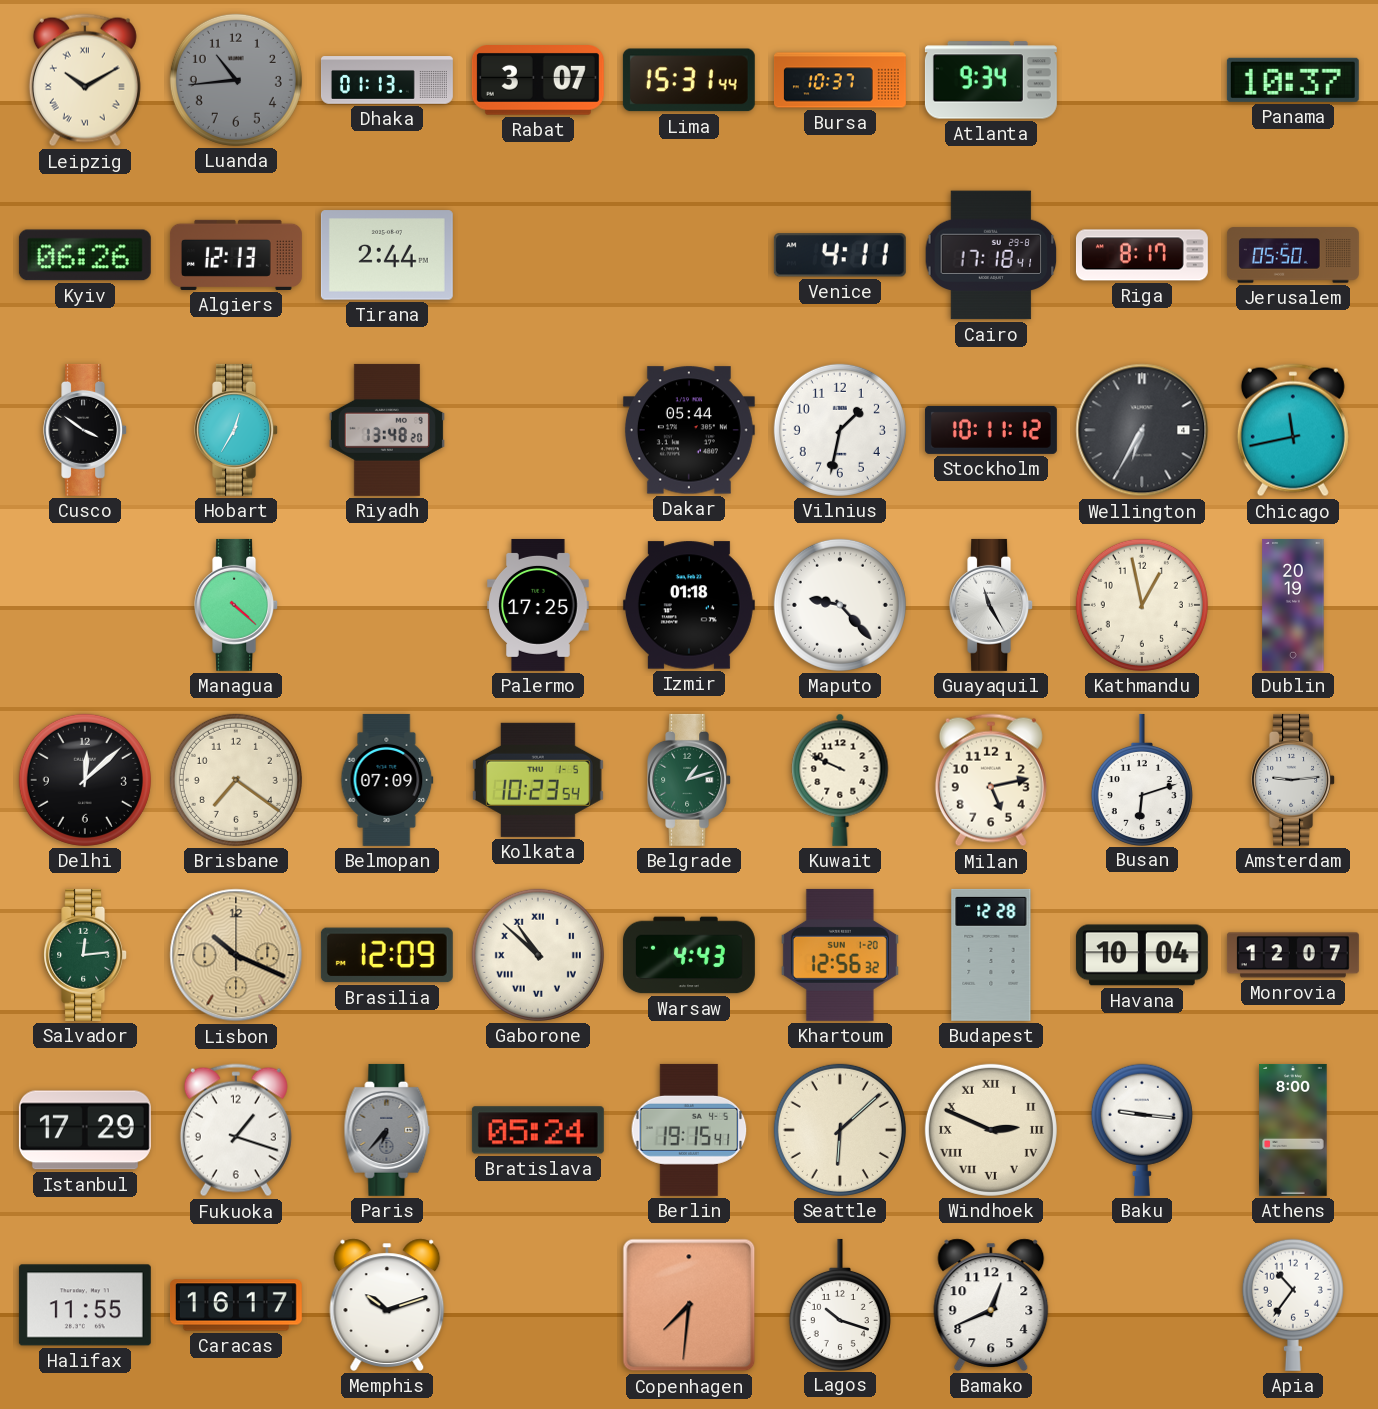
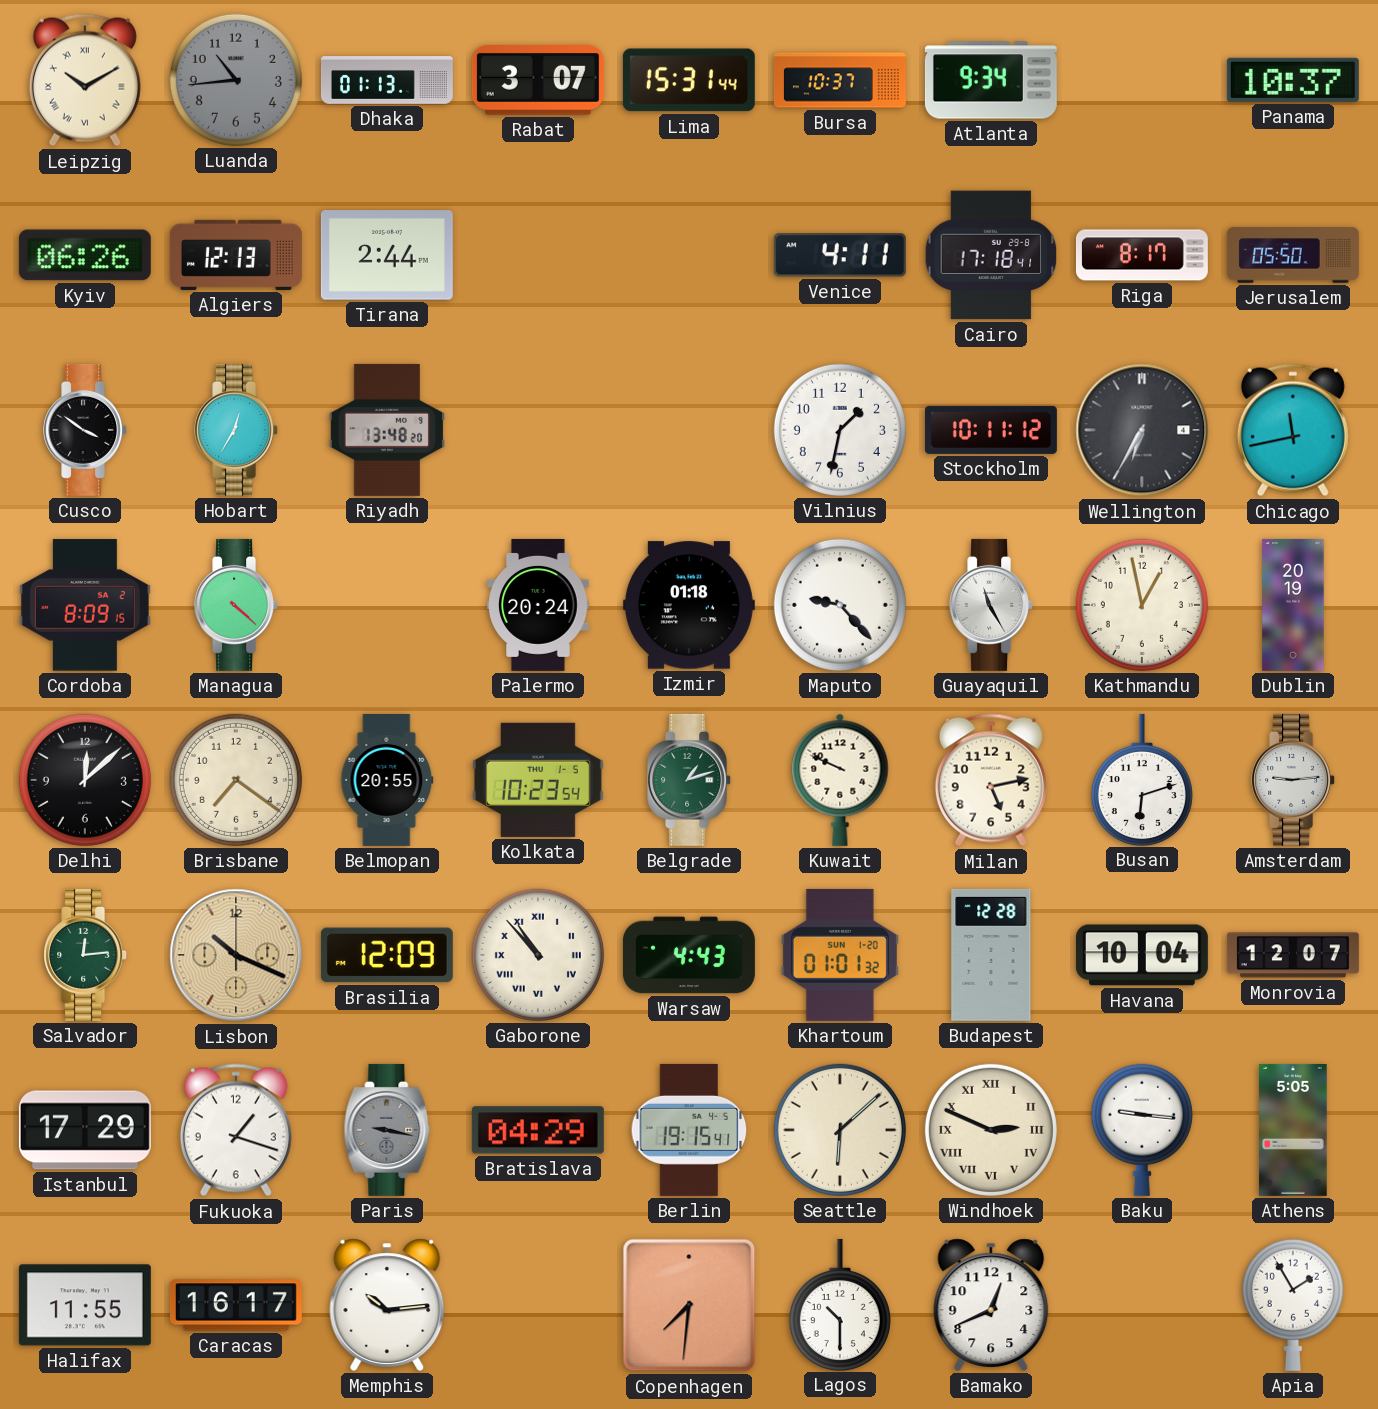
Dakar: 05:44 -> none
Cordoba: none -> 8:09
Palermo: 17:25 -> 20:24
Belmopan: 07:09 -> 20:55
Gaborone: 10:52 -> 10:53
Khartoum: 12:56 -> 01:01
Paris: 6:37 -> 9:17
Bratislava: 05:24 -> 04:29
Athens: 8:00 -> 5:05
Memphis: 10:12 -> 10:14
Lagos: 10:18 -> 10:30
Apia: 10:36 -> 1:55
